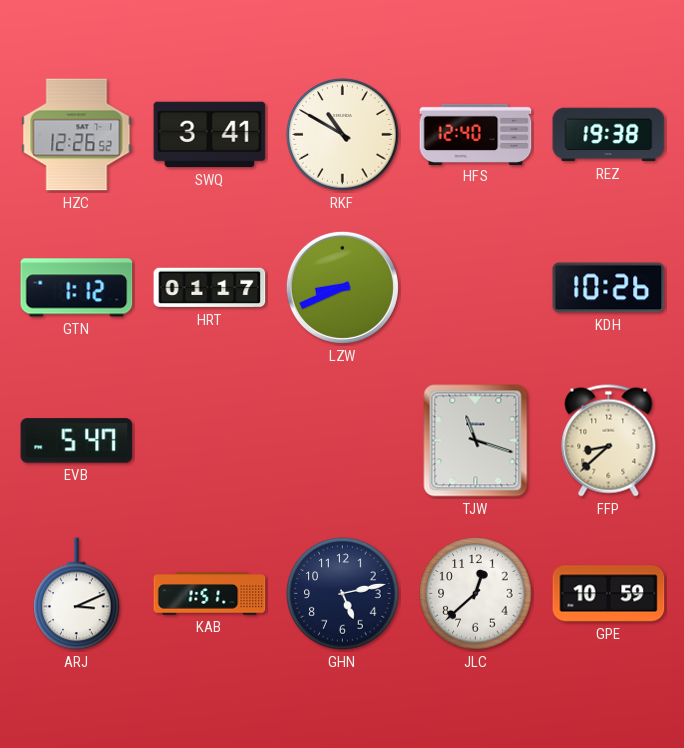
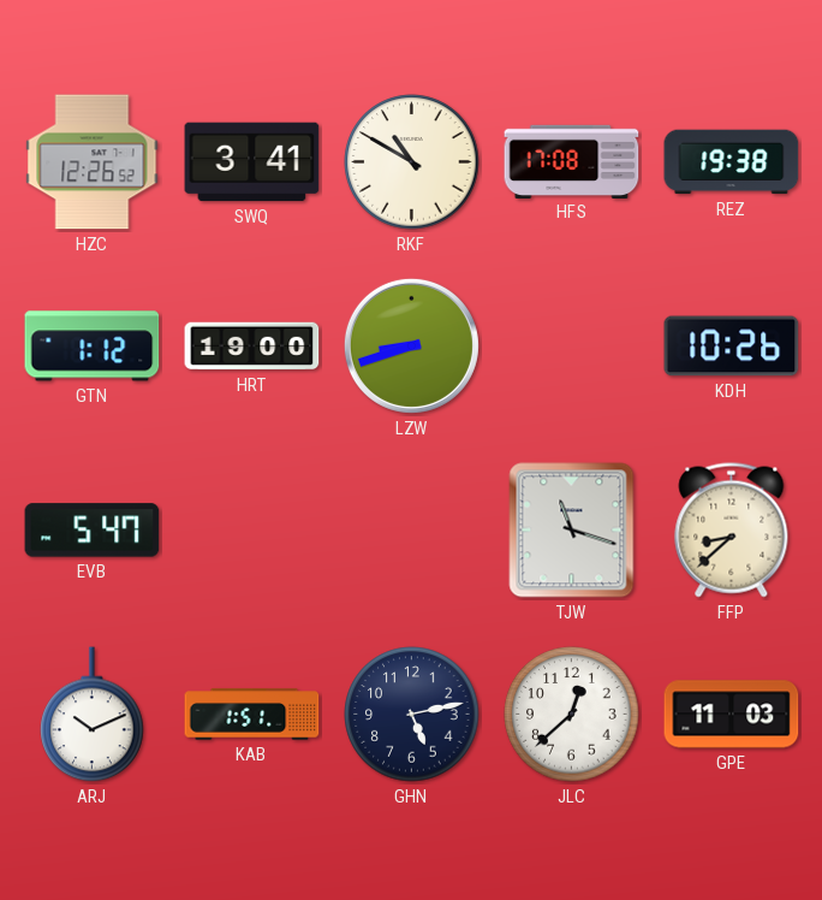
HFS: 12:40 -> 17:08
HRT: 01:17 -> 19:00
LZW: 8:41 -> 8:42
ARJ: 3:11 -> 10:11
GPE: 10:59 -> 11:03
